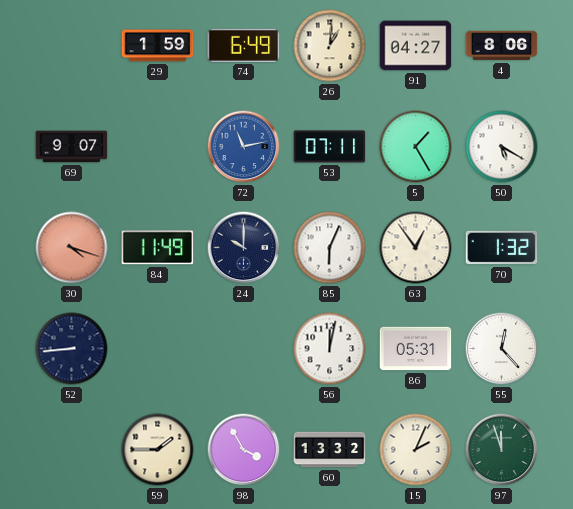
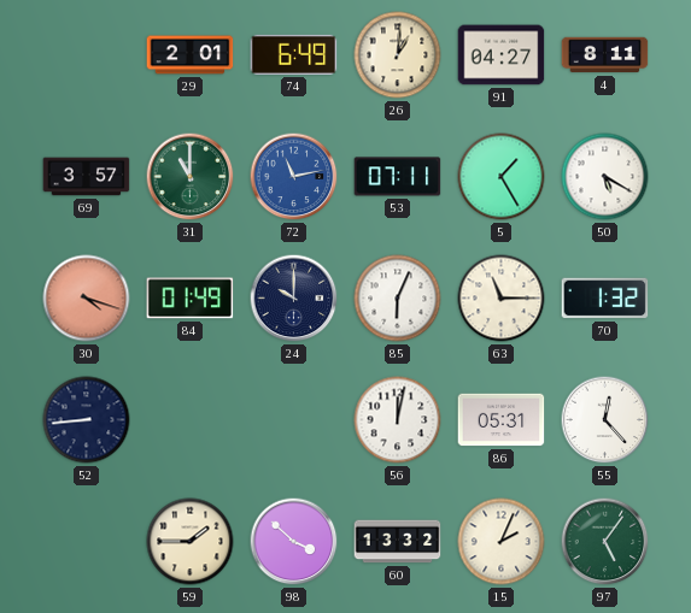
29: 1:59 -> 2:01
4: 8:06 -> 8:11
69: 9:07 -> 3:57
31: none -> 11:00
84: 11:49 -> 01:49
63: 12:54 -> 11:15
98: 3:55 -> 3:52
97: 11:57 -> 5:06
